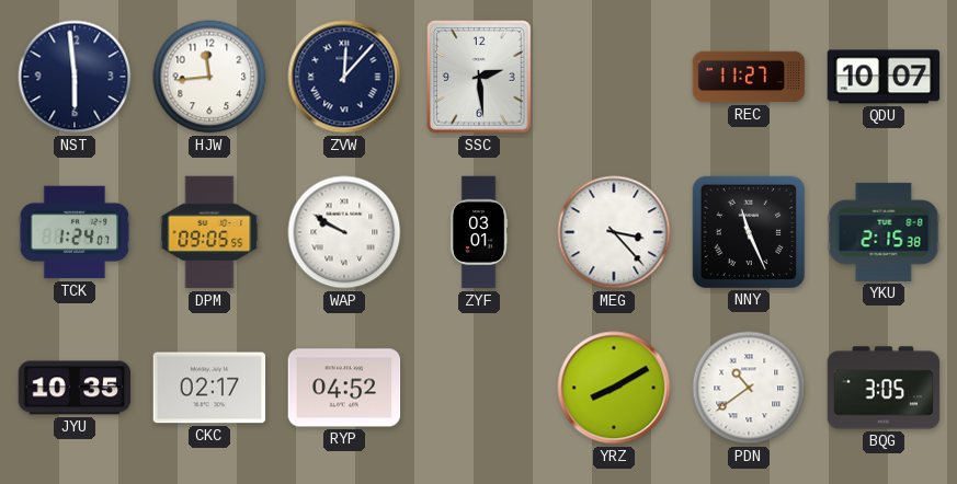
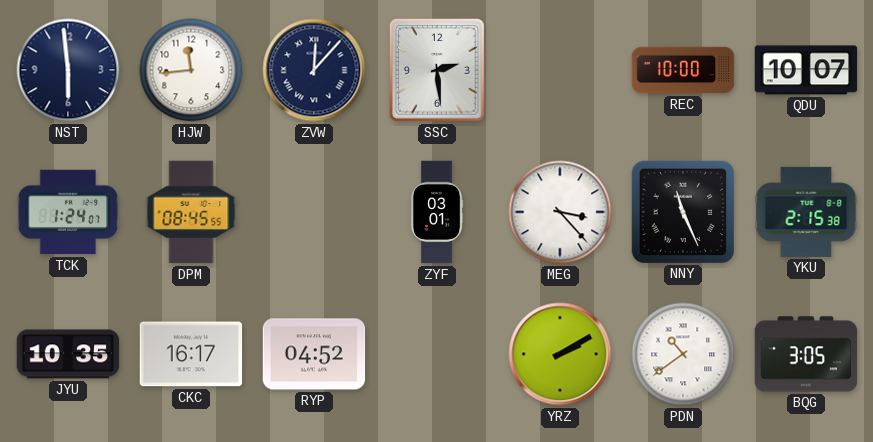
REC: 11:27 -> 10:00
DPM: 09:05 -> 08:45
WAP: 9:50 -> none
CKC: 02:17 -> 16:17
YRZ: 8:10 -> 2:10
